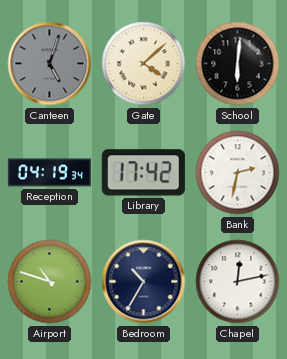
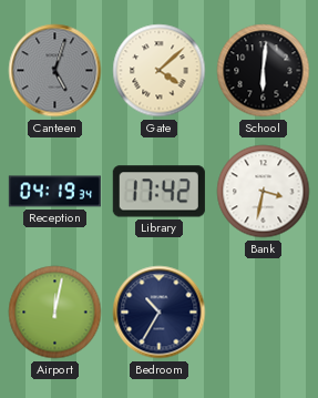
Bank: 2:32 -> 3:32
Airport: 10:48 -> 12:02
Chapel: 12:13 -> none
